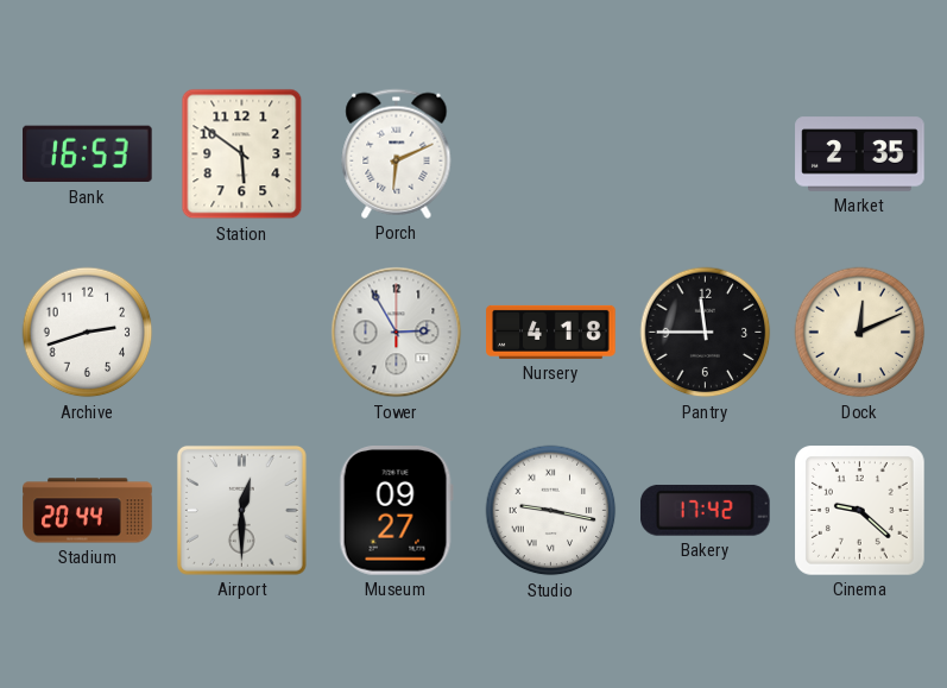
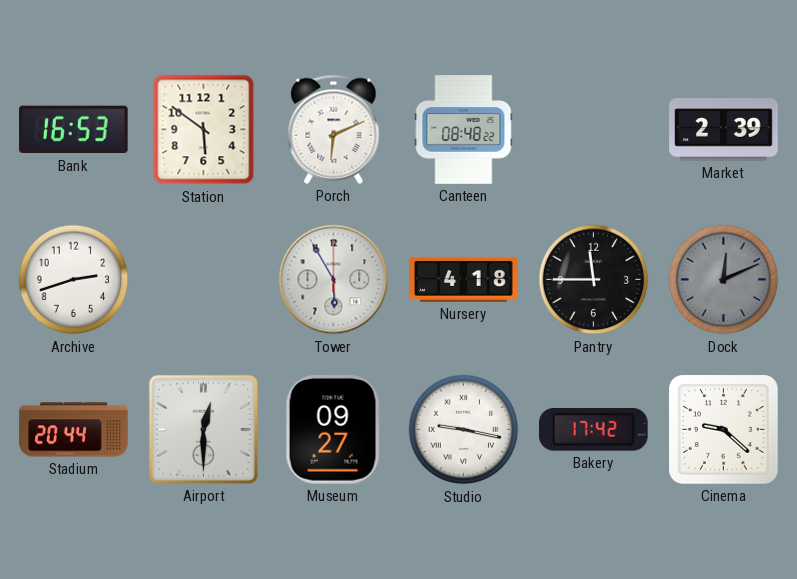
Canteen: none -> 08:48
Market: 2:35 -> 2:39
Tower: 2:55 -> 5:55
Dock dial: cream -> grey
